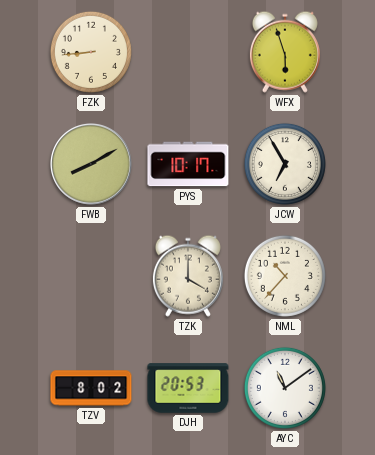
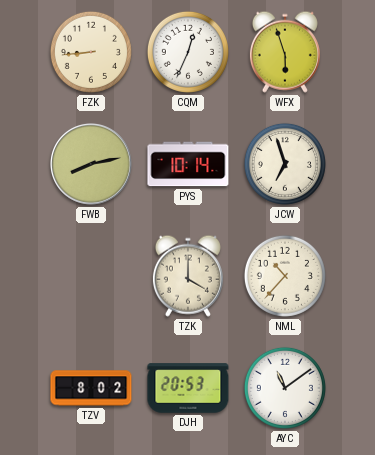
CQM: none -> 12:34
FWB: 8:10 -> 8:13
PYS: 10:17 -> 10:14
JCW: 6:55 -> 6:57
